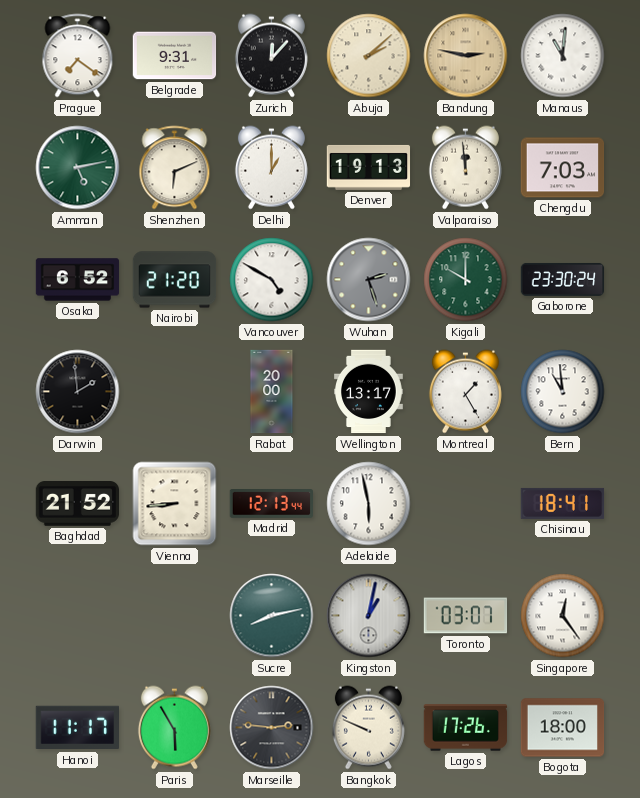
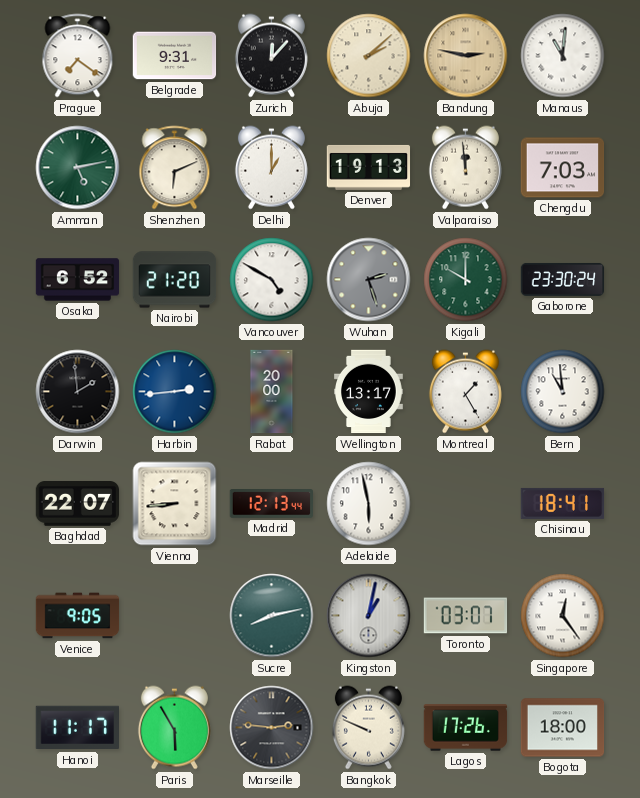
Harbin: none -> 2:44
Baghdad: 21:52 -> 22:07
Venice: none -> 9:05
